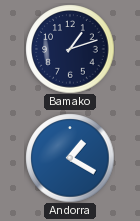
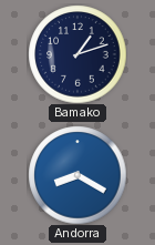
Andorra: 1:20 -> 8:20
